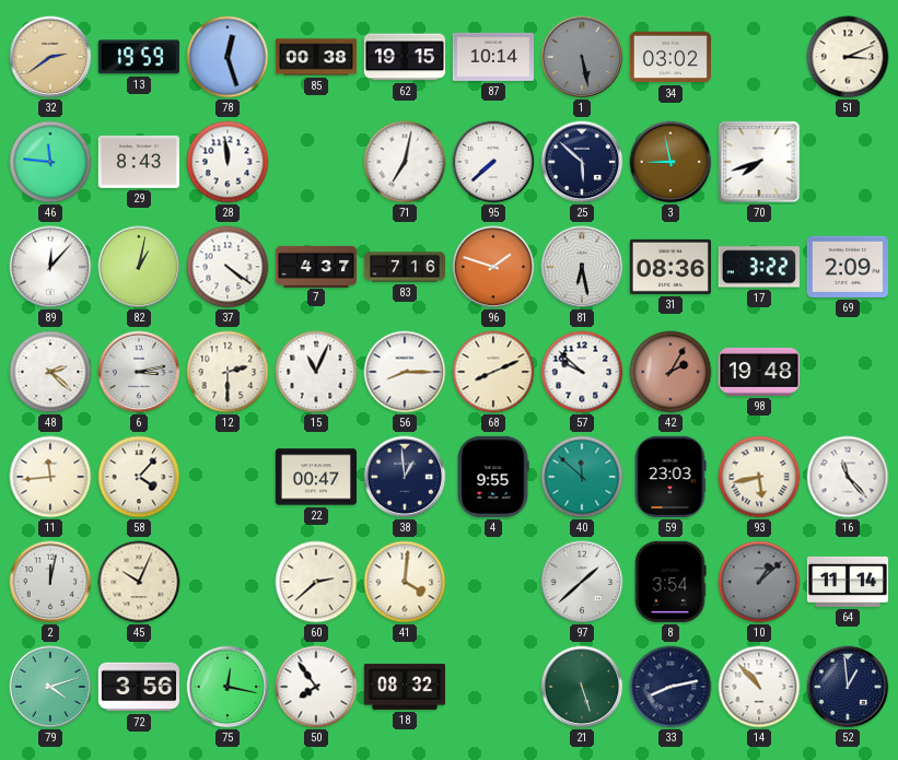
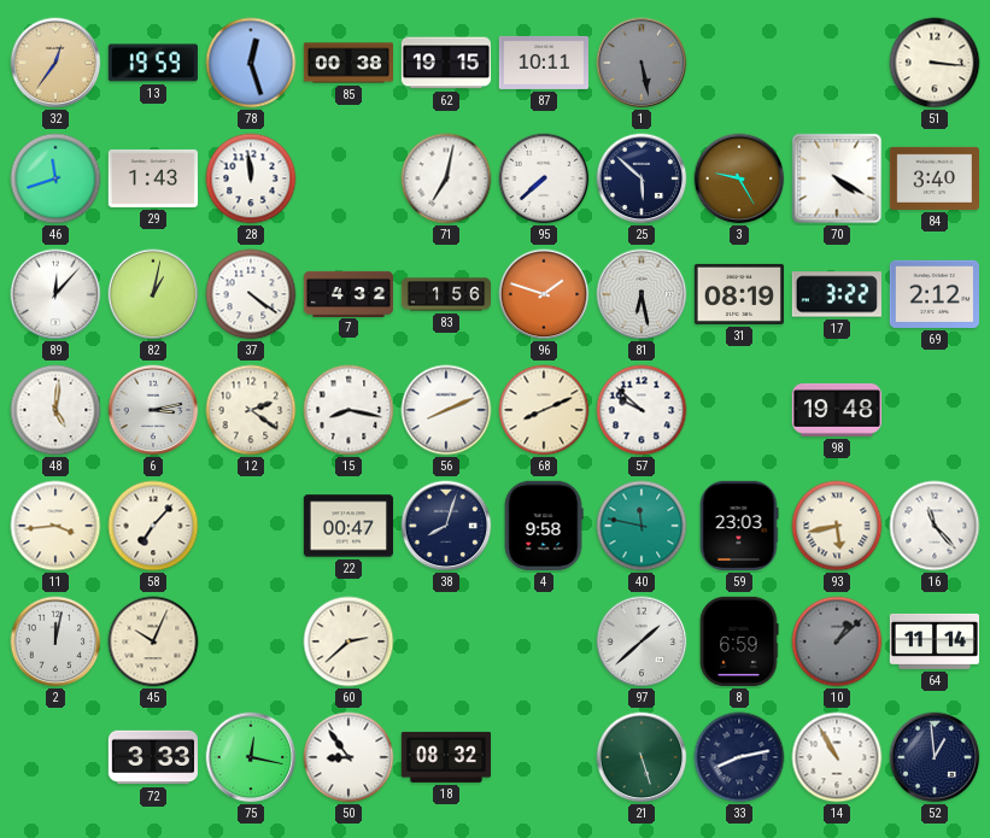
32: 2:39 -> 12:36
87: 10:14 -> 10:11
34: 03:02 -> none
51: 3:11 -> 3:16
46: 11:46 -> 11:42
29: 8:43 -> 1:43
3: 8:58 -> 9:25
70: 7:42 -> 4:20
84: none -> 3:40
7: 4:37 -> 4:32
83: 7:16 -> 1:56
31: 08:36 -> 08:19
69: 2:09 -> 2:12
48: 2:22 -> 5:01
12: 2:30 -> 2:21
15: 11:04 -> 8:17
56: 8:15 -> 8:11
42: 2:05 -> none
11: 11:44 -> 3:44
58: 4:07 -> 7:07
38: 12:59 -> 8:03
4: 9:55 -> 9:58
40: 11:52 -> 11:47
41: 4:01 -> none
8: 3:54 -> 6:59
79: 4:12 -> none
72: 3:56 -> 3:33
50: 7:54 -> 8:54
14: 10:53 -> 10:55
